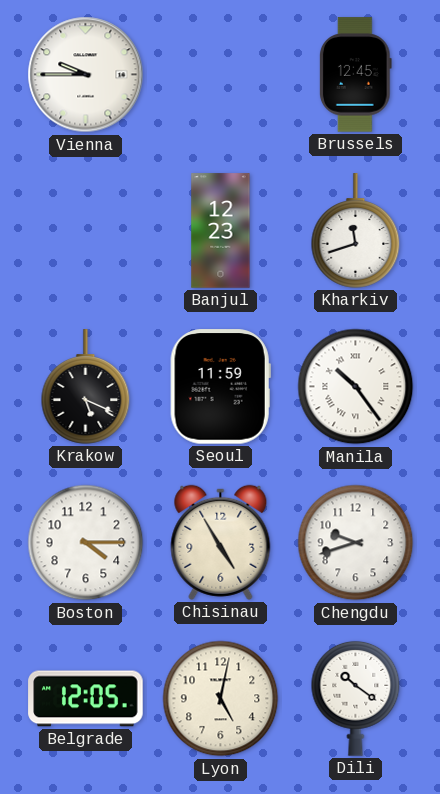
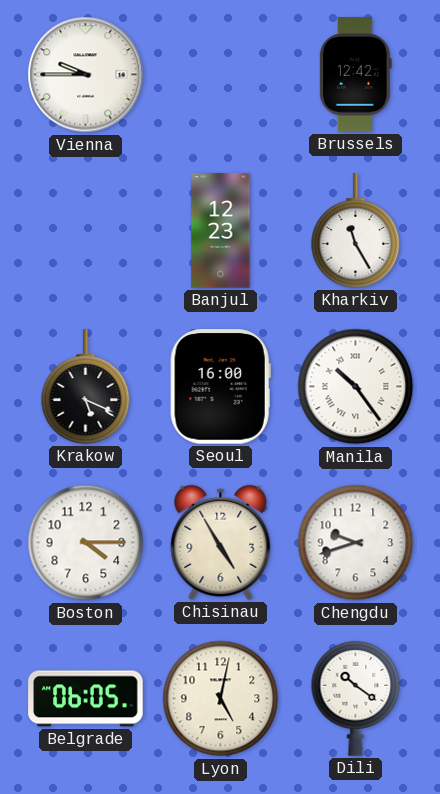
Brussels: 12:45 -> 12:42
Kharkiv: 11:42 -> 11:25
Seoul: 11:59 -> 16:00
Belgrade: 12:05 -> 06:05
